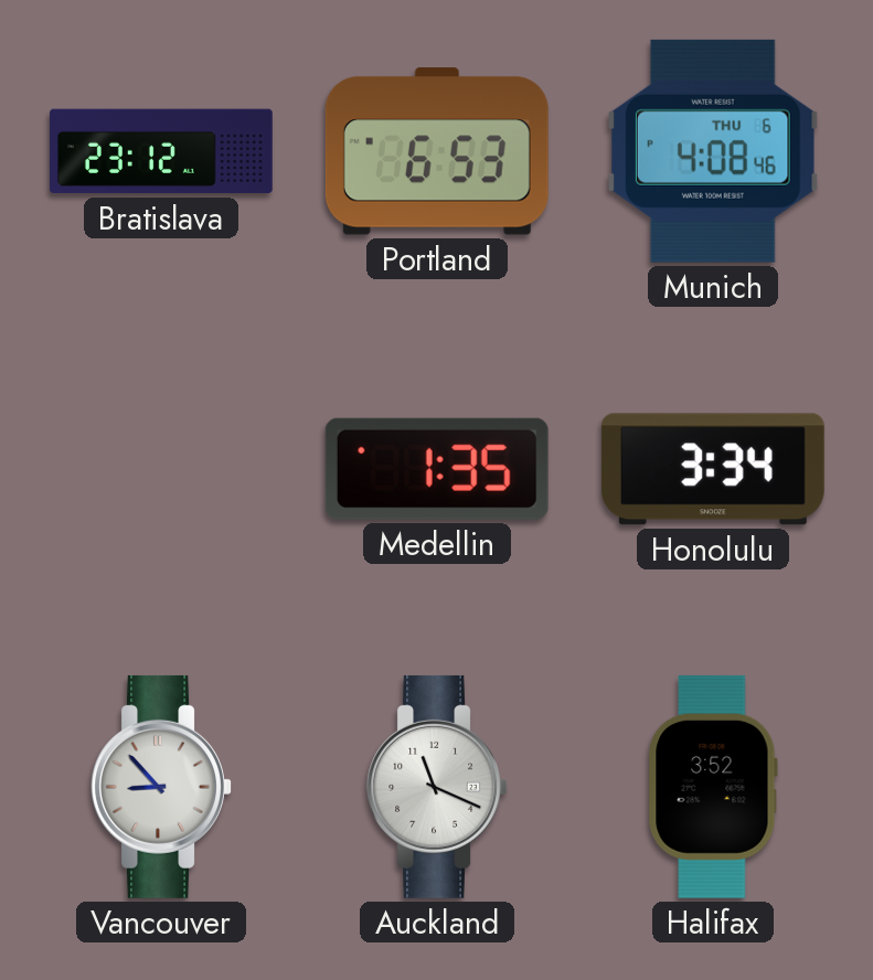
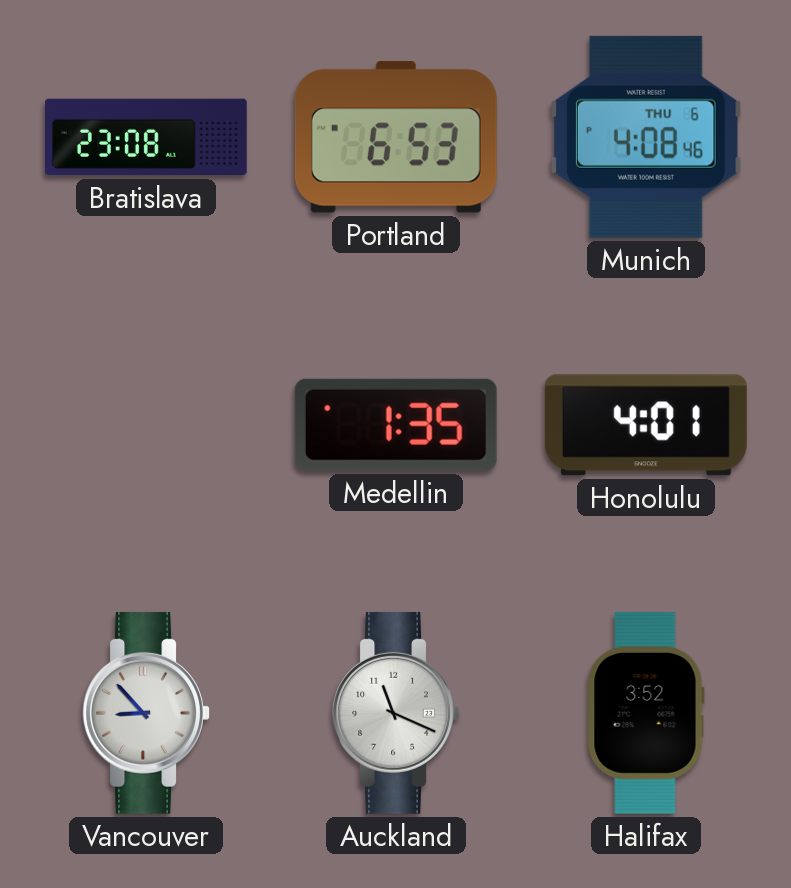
Bratislava: 23:12 -> 23:08
Honolulu: 3:34 -> 4:01
